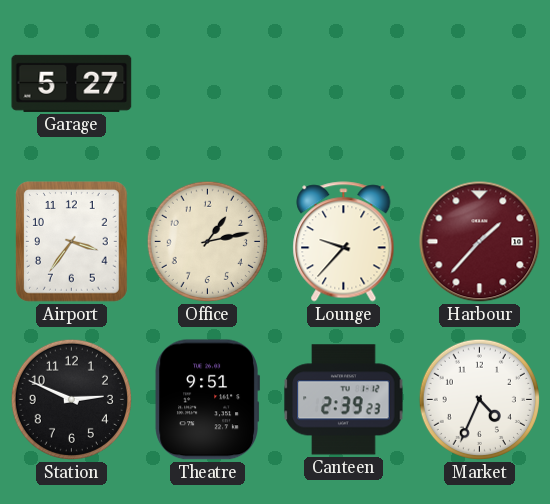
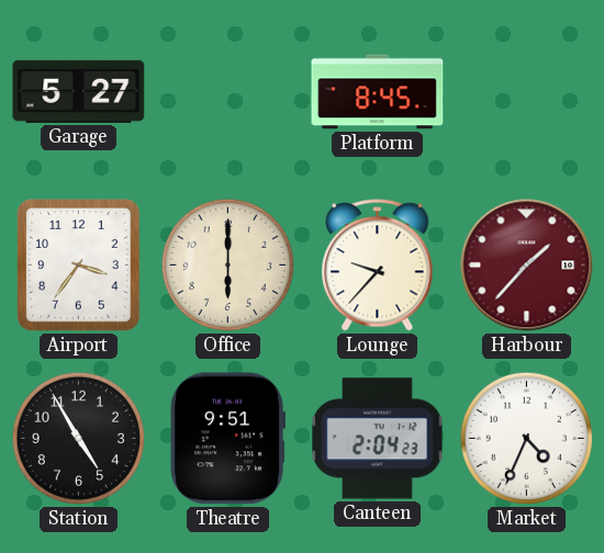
Platform: none -> 8:45
Office: 1:13 -> 6:00
Station: 2:49 -> 4:55
Canteen: 2:39 -> 2:04
